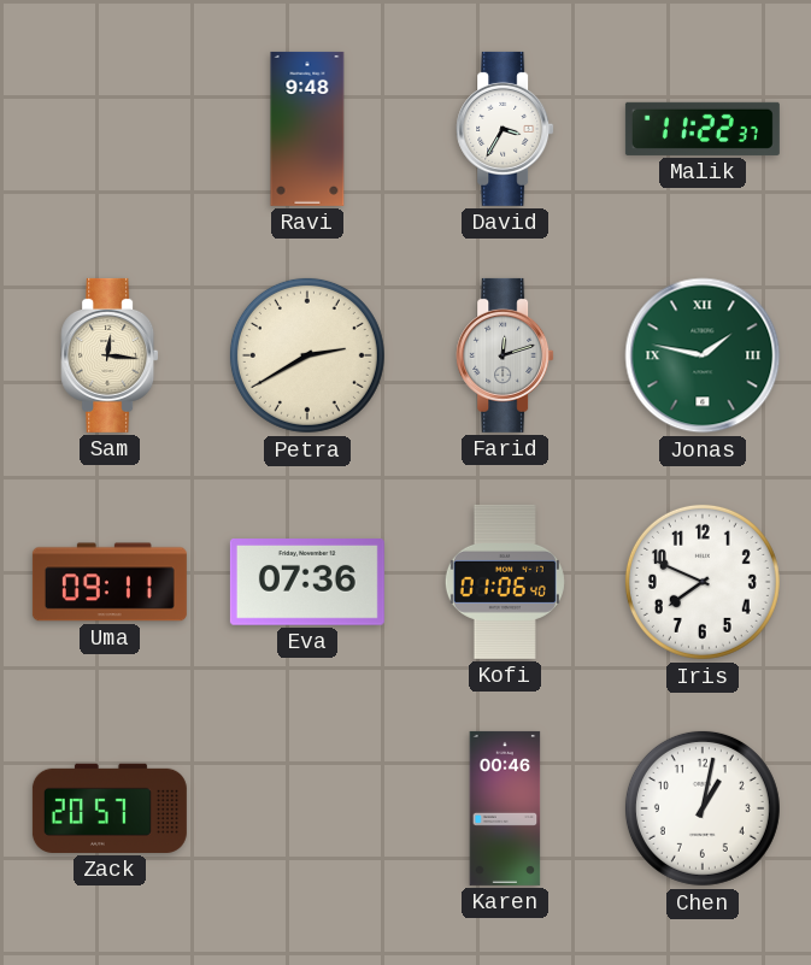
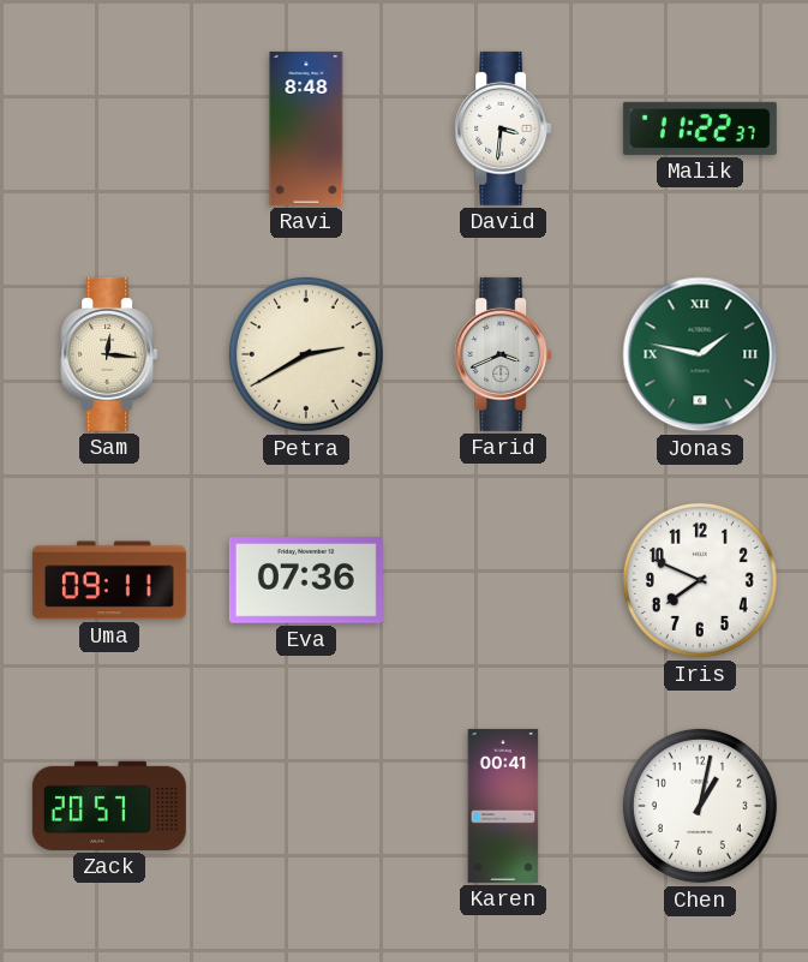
Ravi: 9:48 -> 8:48
David: 3:35 -> 3:31
Farid: 12:12 -> 3:41
Kofi: 01:06 -> none
Karen: 00:46 -> 00:41
